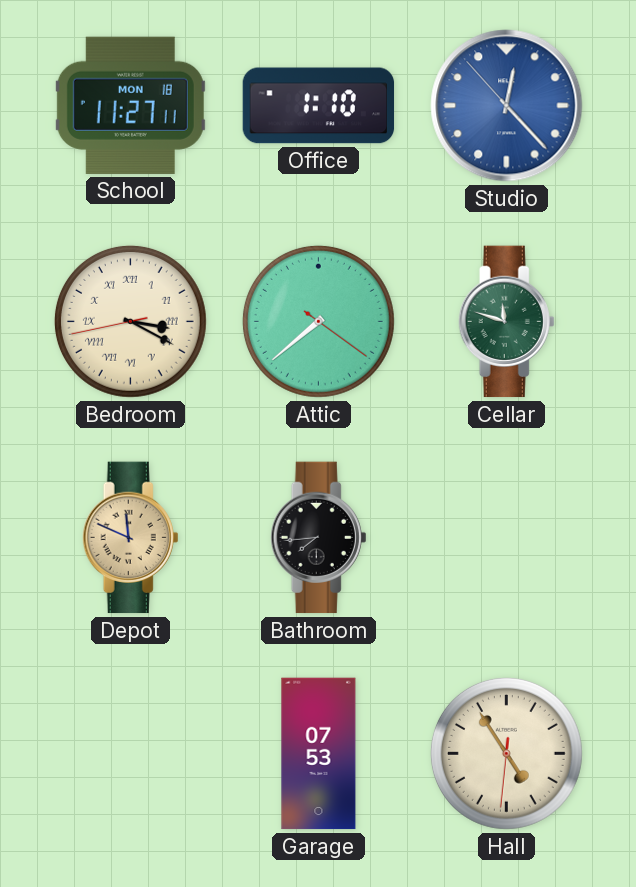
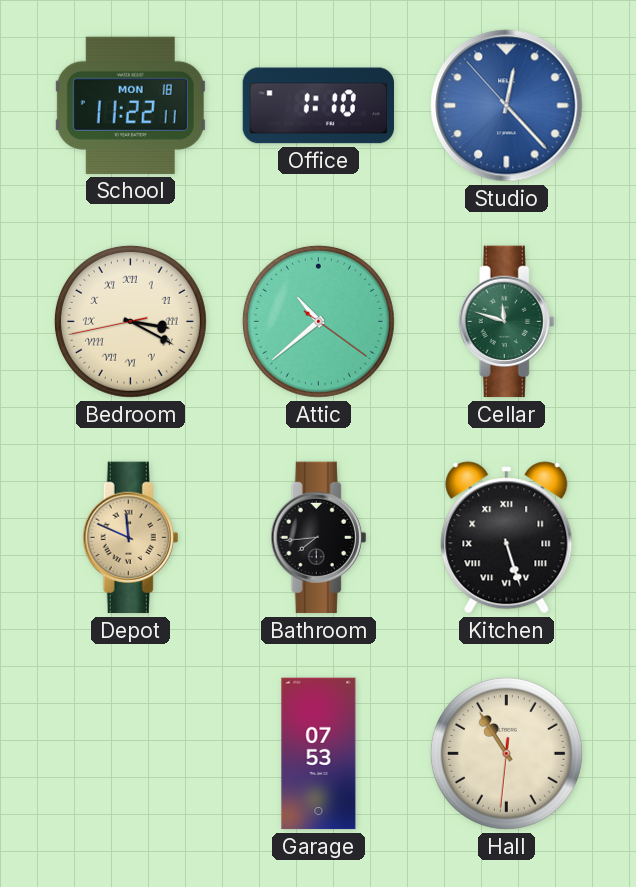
School: 11:27 -> 11:22
Attic: 7:38 -> 10:38
Kitchen: none -> 5:27
Hall: 4:54 -> 10:54
